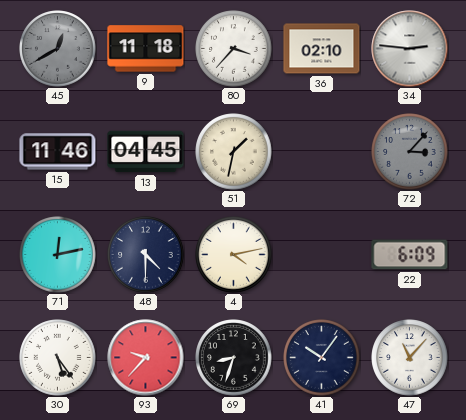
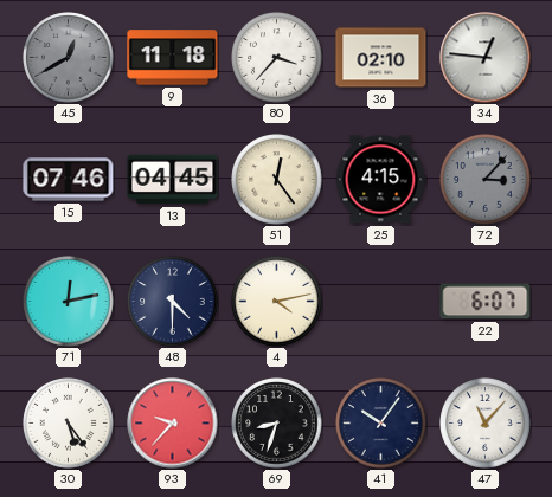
34: 2:46 -> 12:46
15: 11:46 -> 07:46
51: 1:32 -> 12:24
25: none -> 4:15
22: 6:09 -> 6:07
